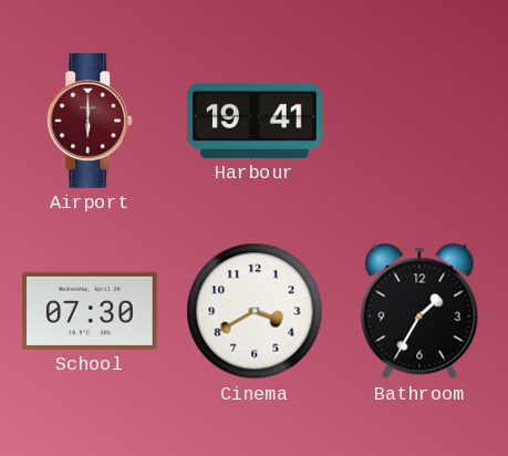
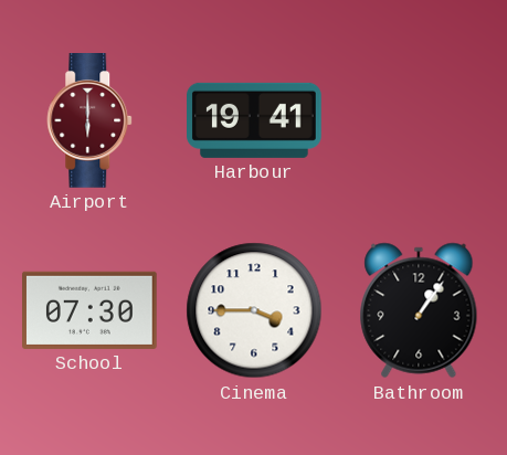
Cinema: 3:40 -> 3:45
Bathroom: 1:35 -> 1:06
